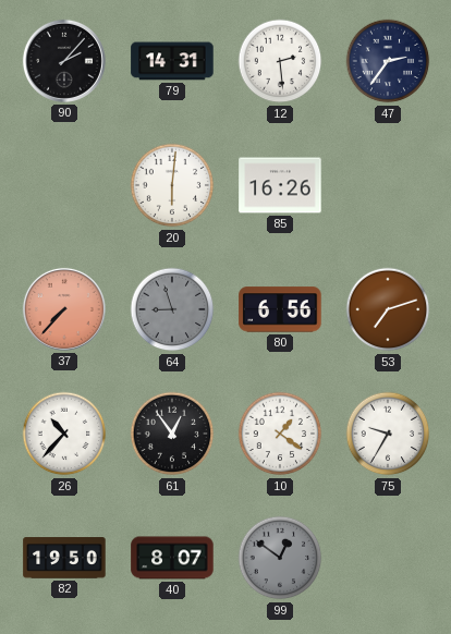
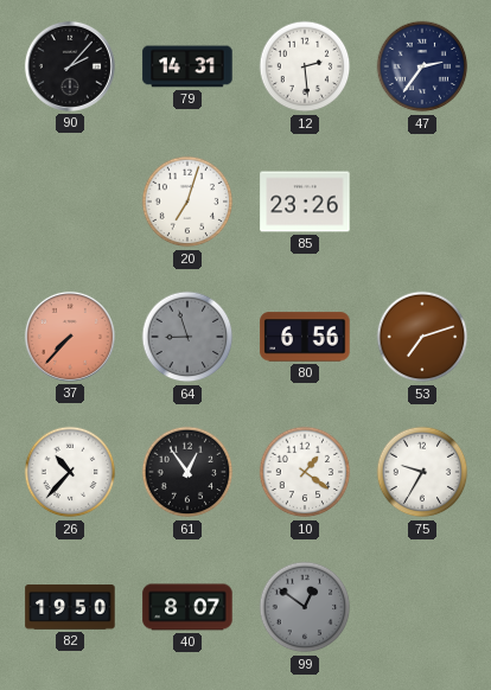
20: 6:01 -> 7:03
85: 16:26 -> 23:26
